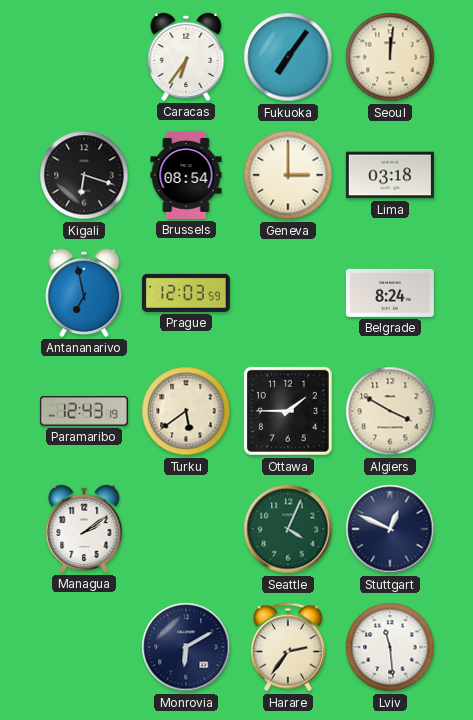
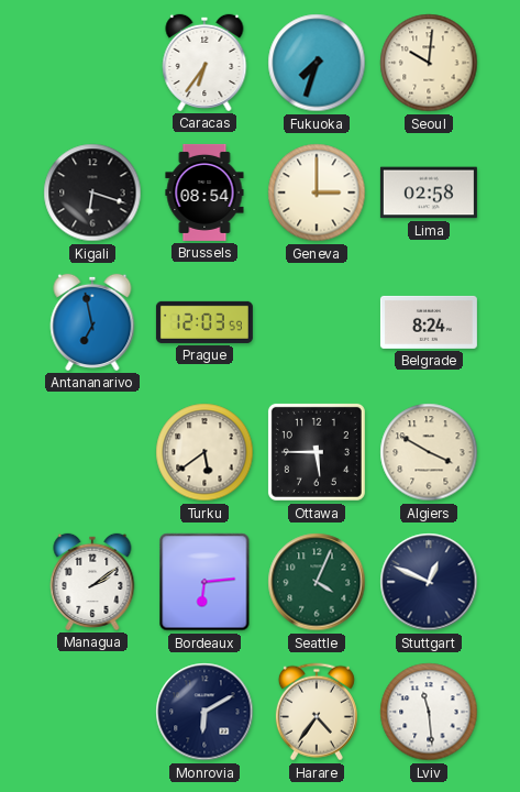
Fukuoka: 7:06 -> 7:33
Seoul: 12:01 -> 10:01
Lima: 03:18 -> 02:58
Paramaribo: 12:43 -> none
Ottawa: 1:45 -> 5:45
Bordeaux: none -> 6:14
Harare: 2:36 -> 4:36
